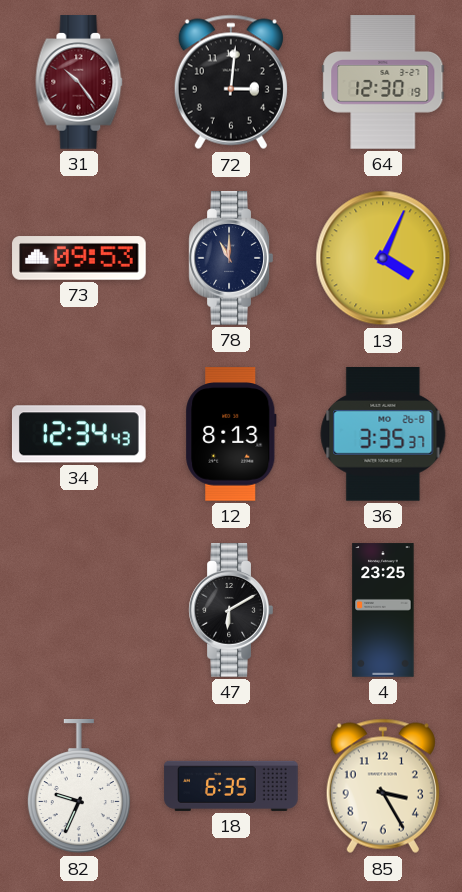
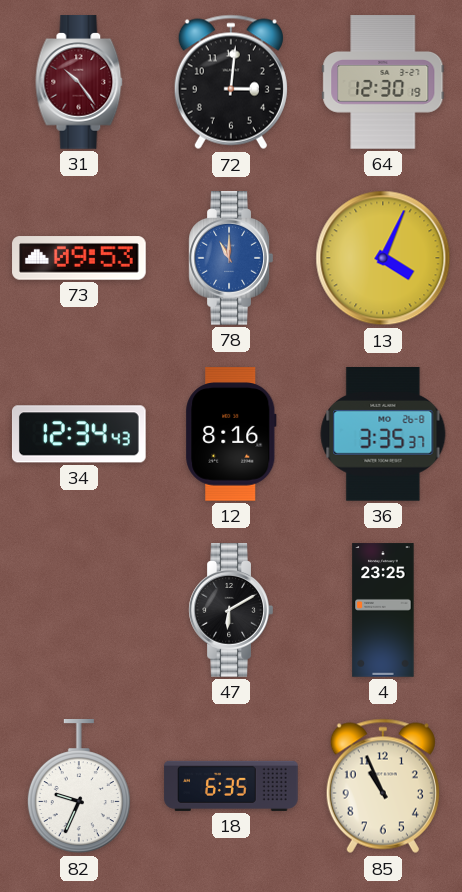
78 dial: navy -> blue
12: 8:13 -> 8:16
85: 3:25 -> 10:56
